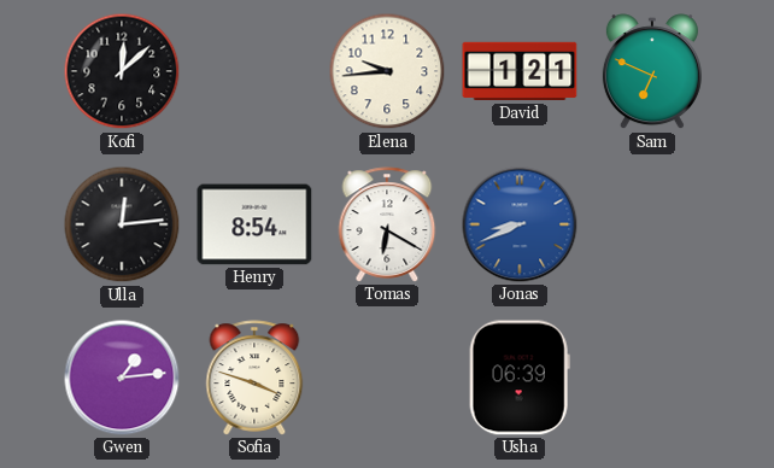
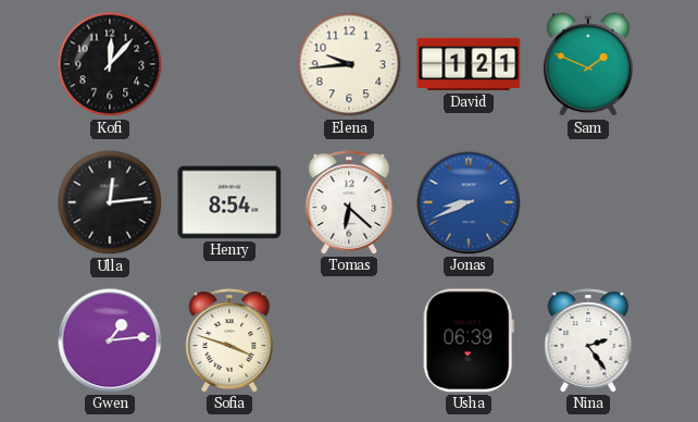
Kofi: 12:08 -> 12:07
Sam: 6:49 -> 1:49
Tomas: 6:20 -> 6:22
Nina: none -> 2:24
